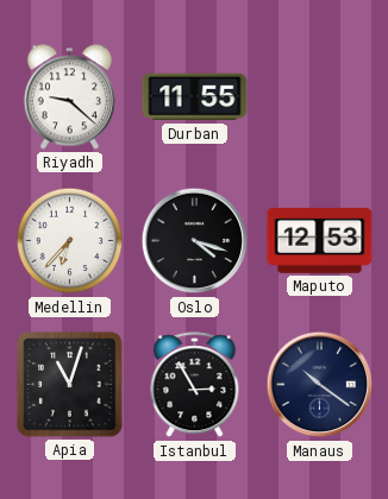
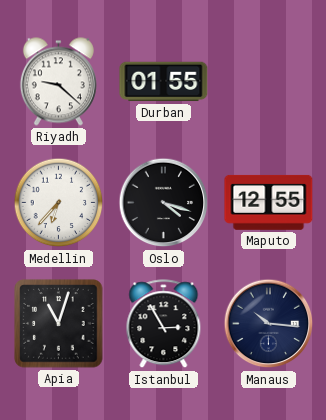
Durban: 11:55 -> 01:55
Maputo: 12:53 -> 12:55
Manaus: 10:21 -> 10:16
